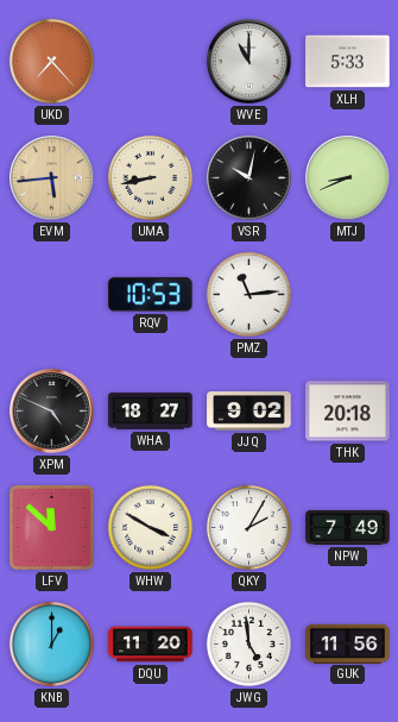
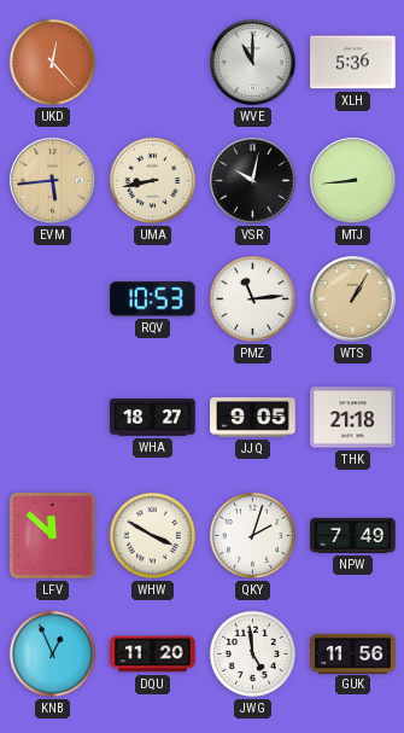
UKD: 7:23 -> 12:23
XLH: 5:33 -> 5:36
MTJ: 8:41 -> 8:44
WTS: none -> 1:05
XPM: 4:49 -> none
JJQ: 9:02 -> 9:05
THK: 20:18 -> 21:18
QKY: 2:05 -> 2:03
KNB: 1:00 -> 12:56
